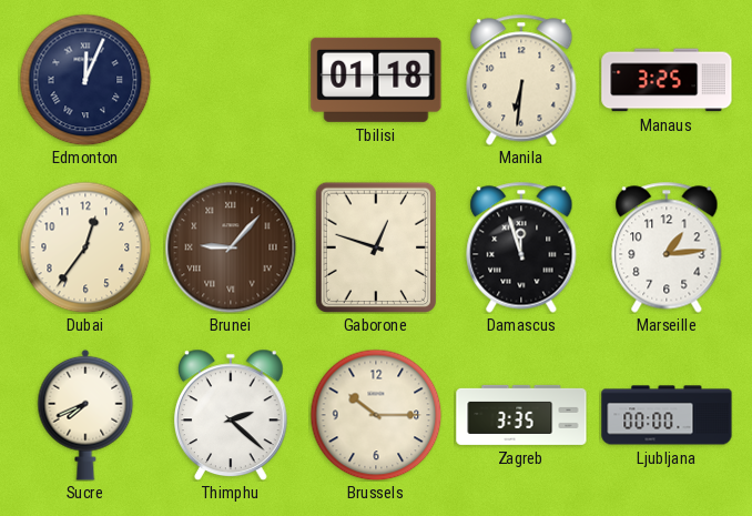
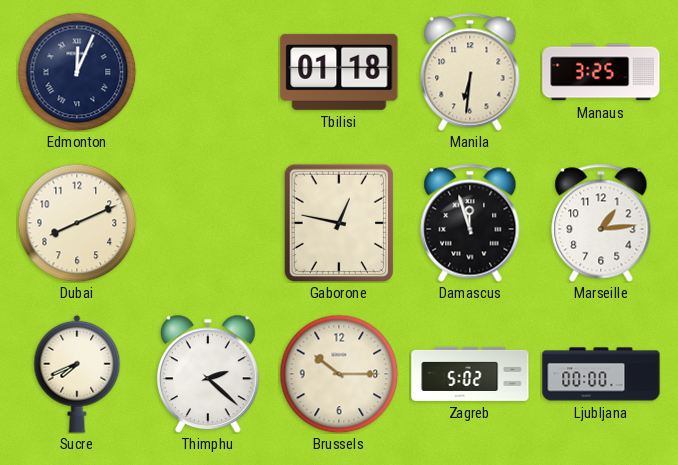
Dubai: 12:36 -> 8:11
Brunei: 9:07 -> none
Gaborone: 12:48 -> 12:47
Zagreb: 3:35 -> 5:02
